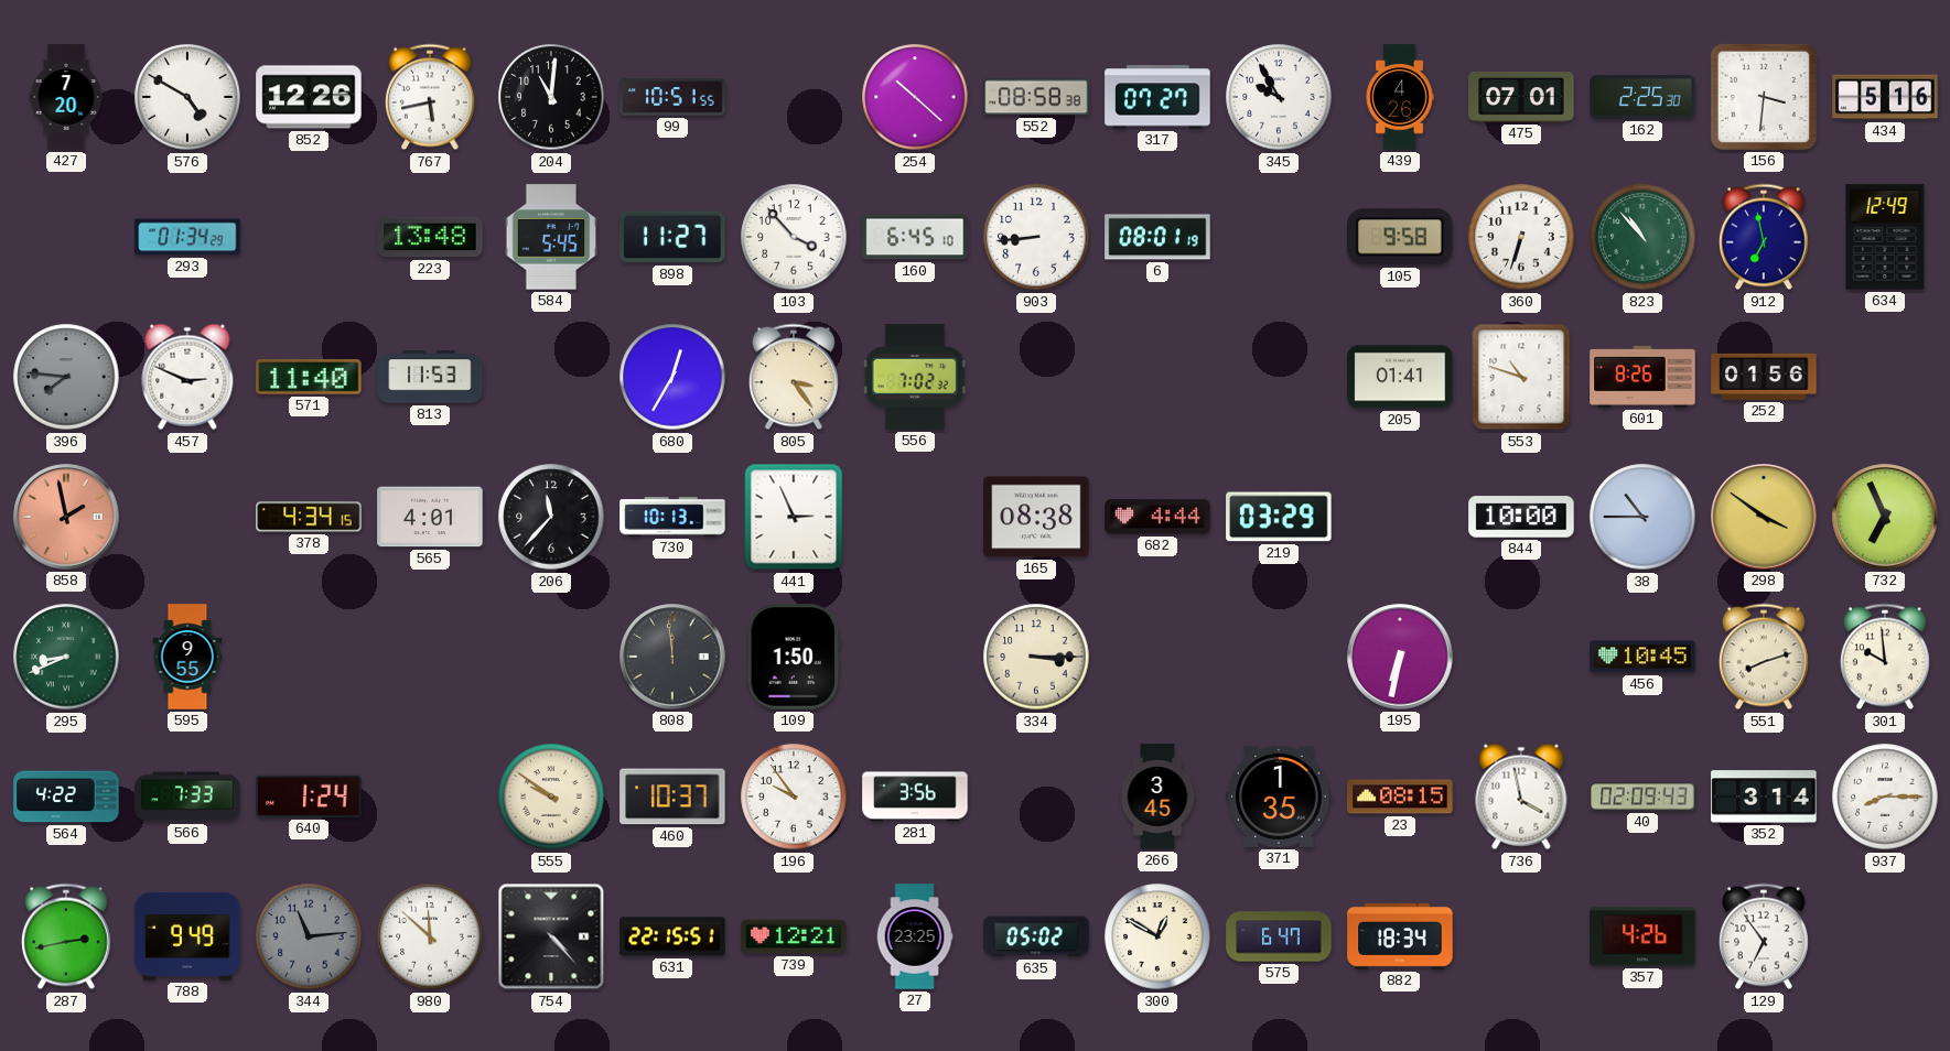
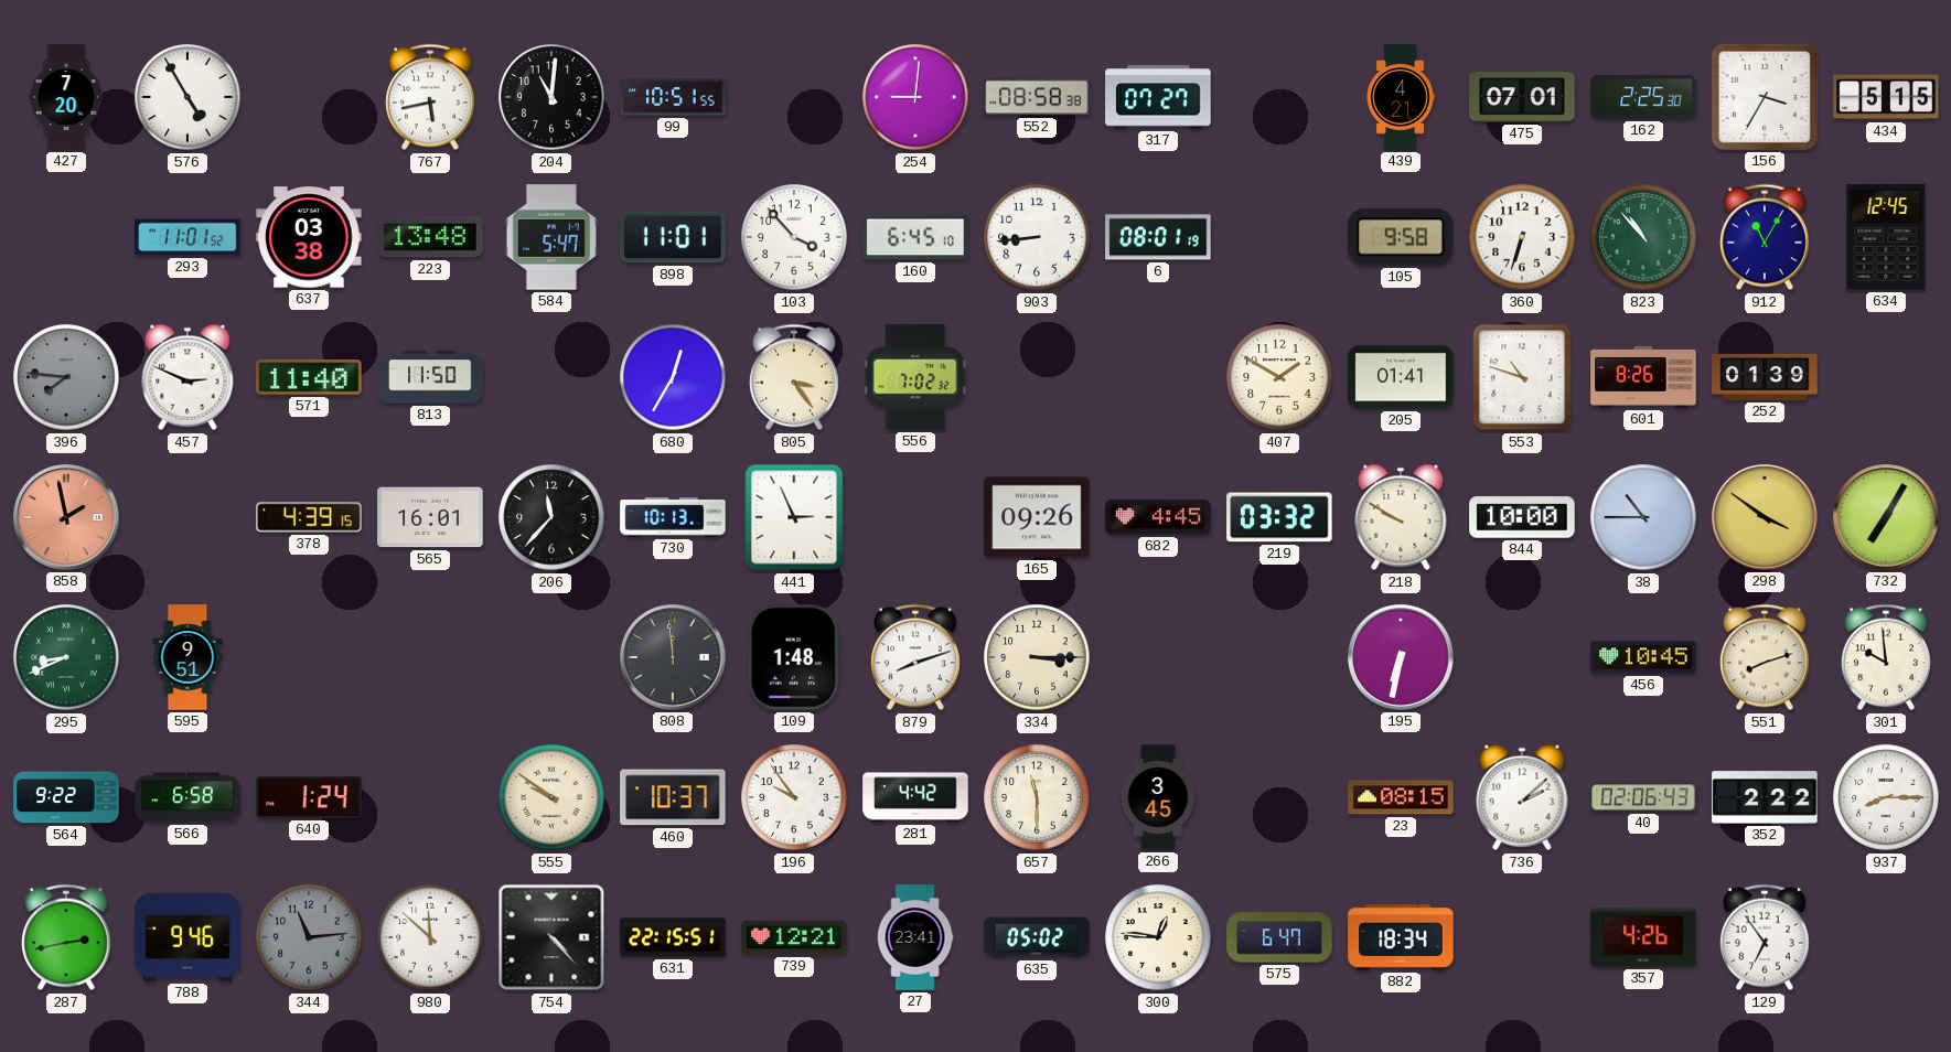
576: 4:50 -> 4:55
852: 12:26 -> none
254: 10:22 -> 9:01
345: 9:55 -> none
439: 4:26 -> 4:21
156: 3:31 -> 3:35
434: 5:16 -> 5:15
293: 01:34 -> 11:01
637: none -> 03:38
584: 5:45 -> 5:47
898: 11:27 -> 11:01
912: 6:58 -> 11:05
634: 12:49 -> 12:45
813: 11:53 -> 11:50
407: none -> 1:50
252: 01:56 -> 01:39
378: 4:34 -> 4:39
565: 4:01 -> 16:01
165: 08:38 -> 09:26
682: 4:44 -> 4:45
219: 03:29 -> 03:32
218: none -> 9:50
732: 6:56 -> 7:05
595: 9:55 -> 9:51
109: 1:50 -> 1:48
879: none -> 8:12
564: 4:22 -> 9:22
566: 7:33 -> 6:58
281: 3:56 -> 4:42
657: none -> 11:30
371: 1:35 -> none
736: 3:58 -> 2:08
40: 02:09 -> 02:06
352: 3:14 -> 2:22
788: 9:49 -> 9:46
27: 23:25 -> 23:41
300: 12:50 -> 12:46
